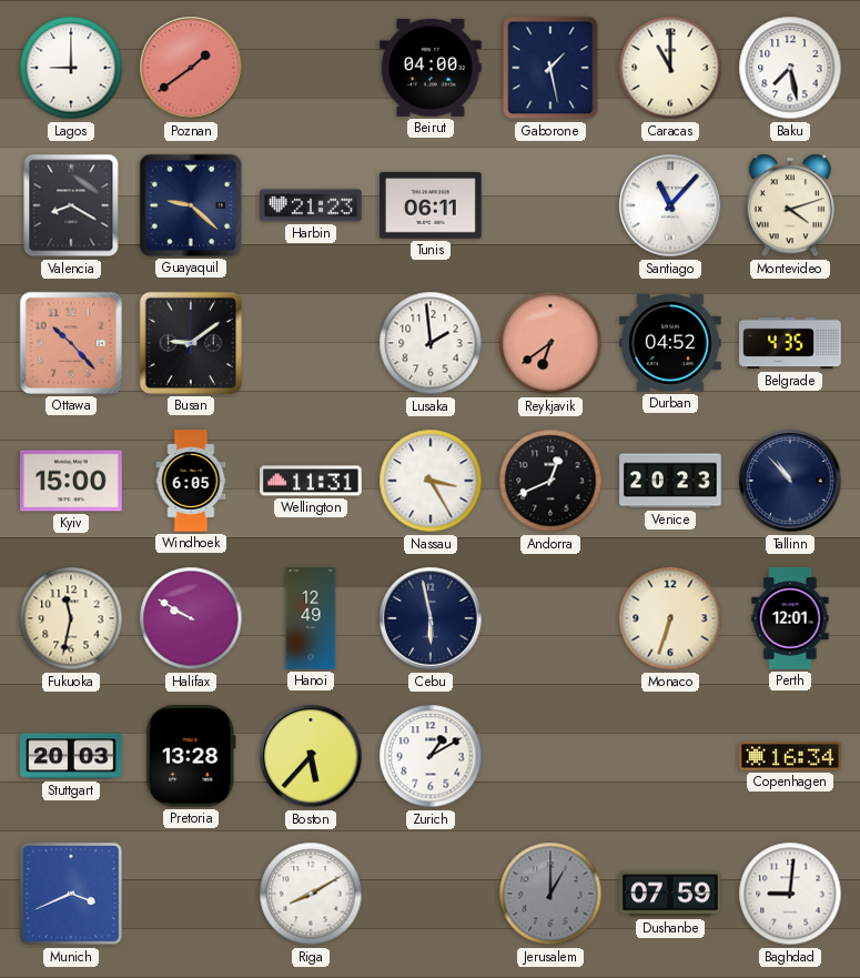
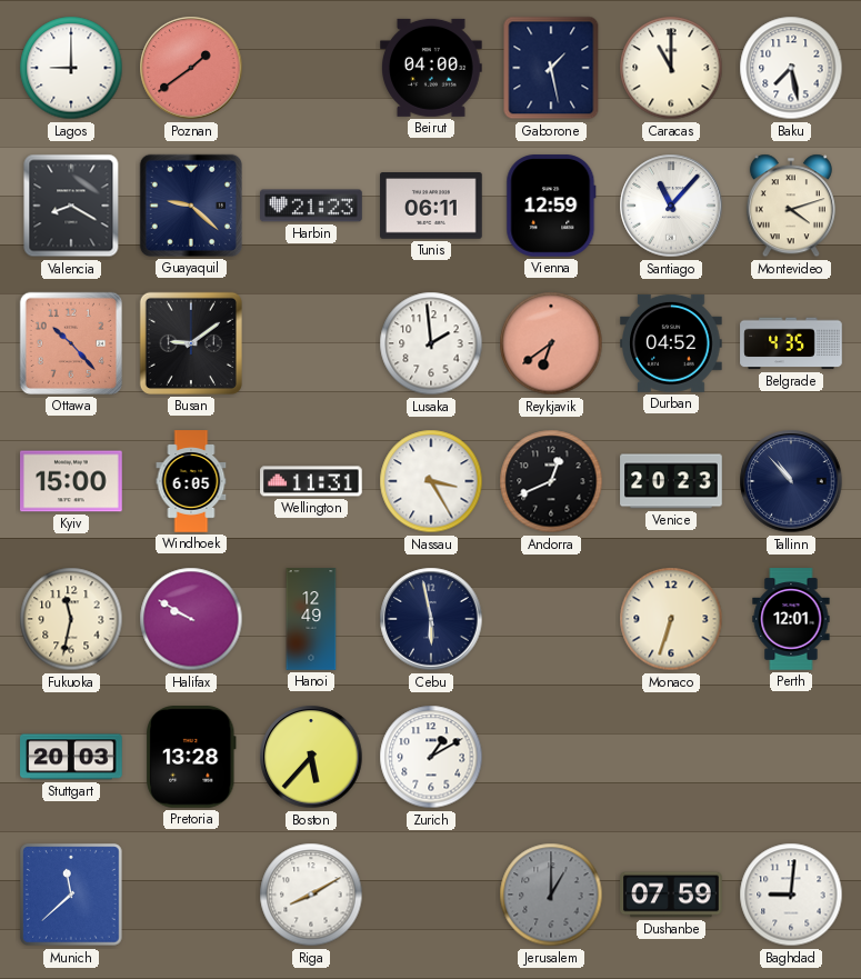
Vienna: none -> 12:59
Copenhagen: 16:34 -> none
Munich: 3:41 -> 11:38
